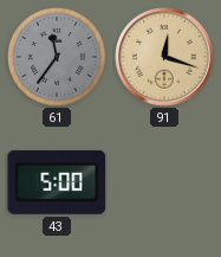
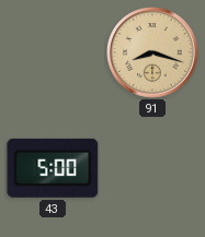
61: 11:36 -> none
91: 12:18 -> 8:18
